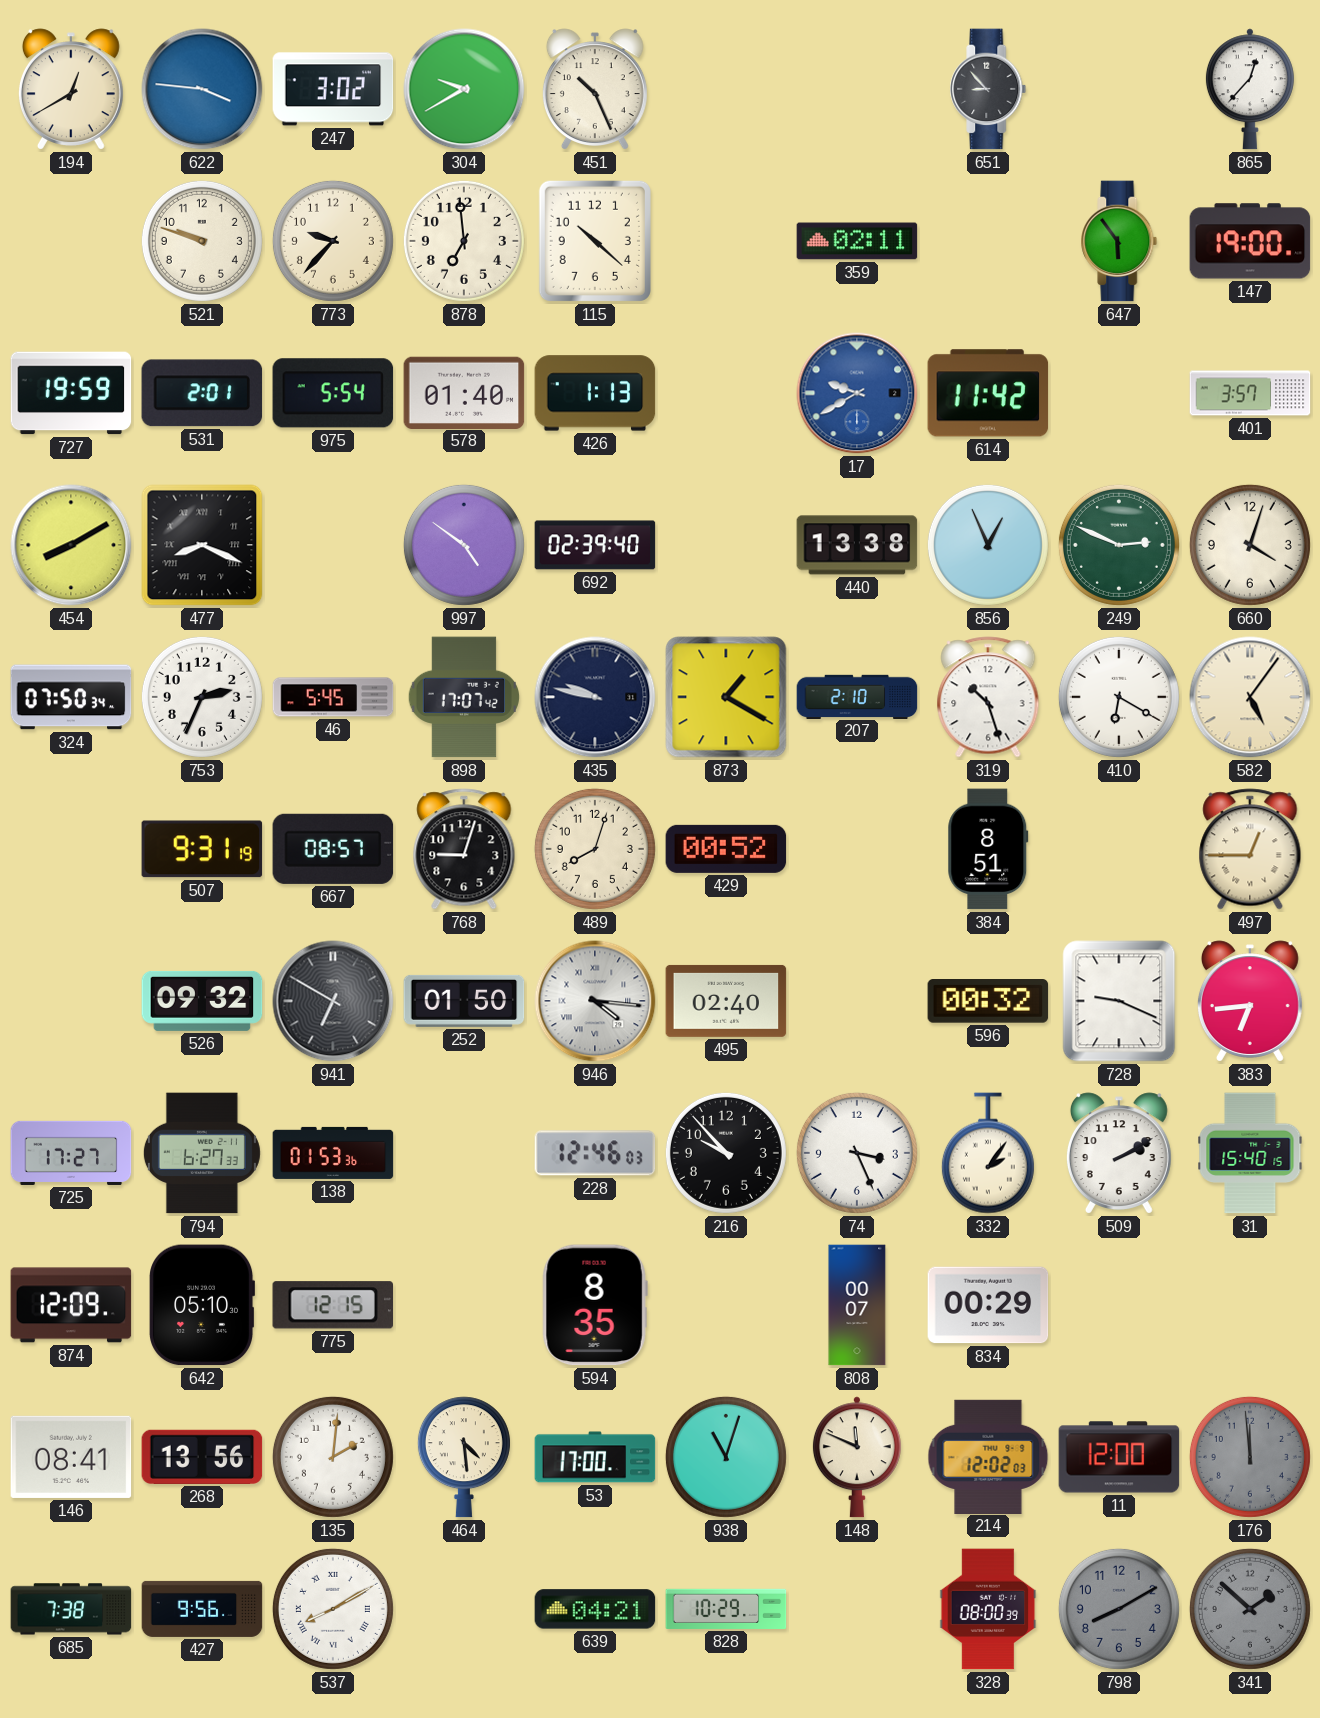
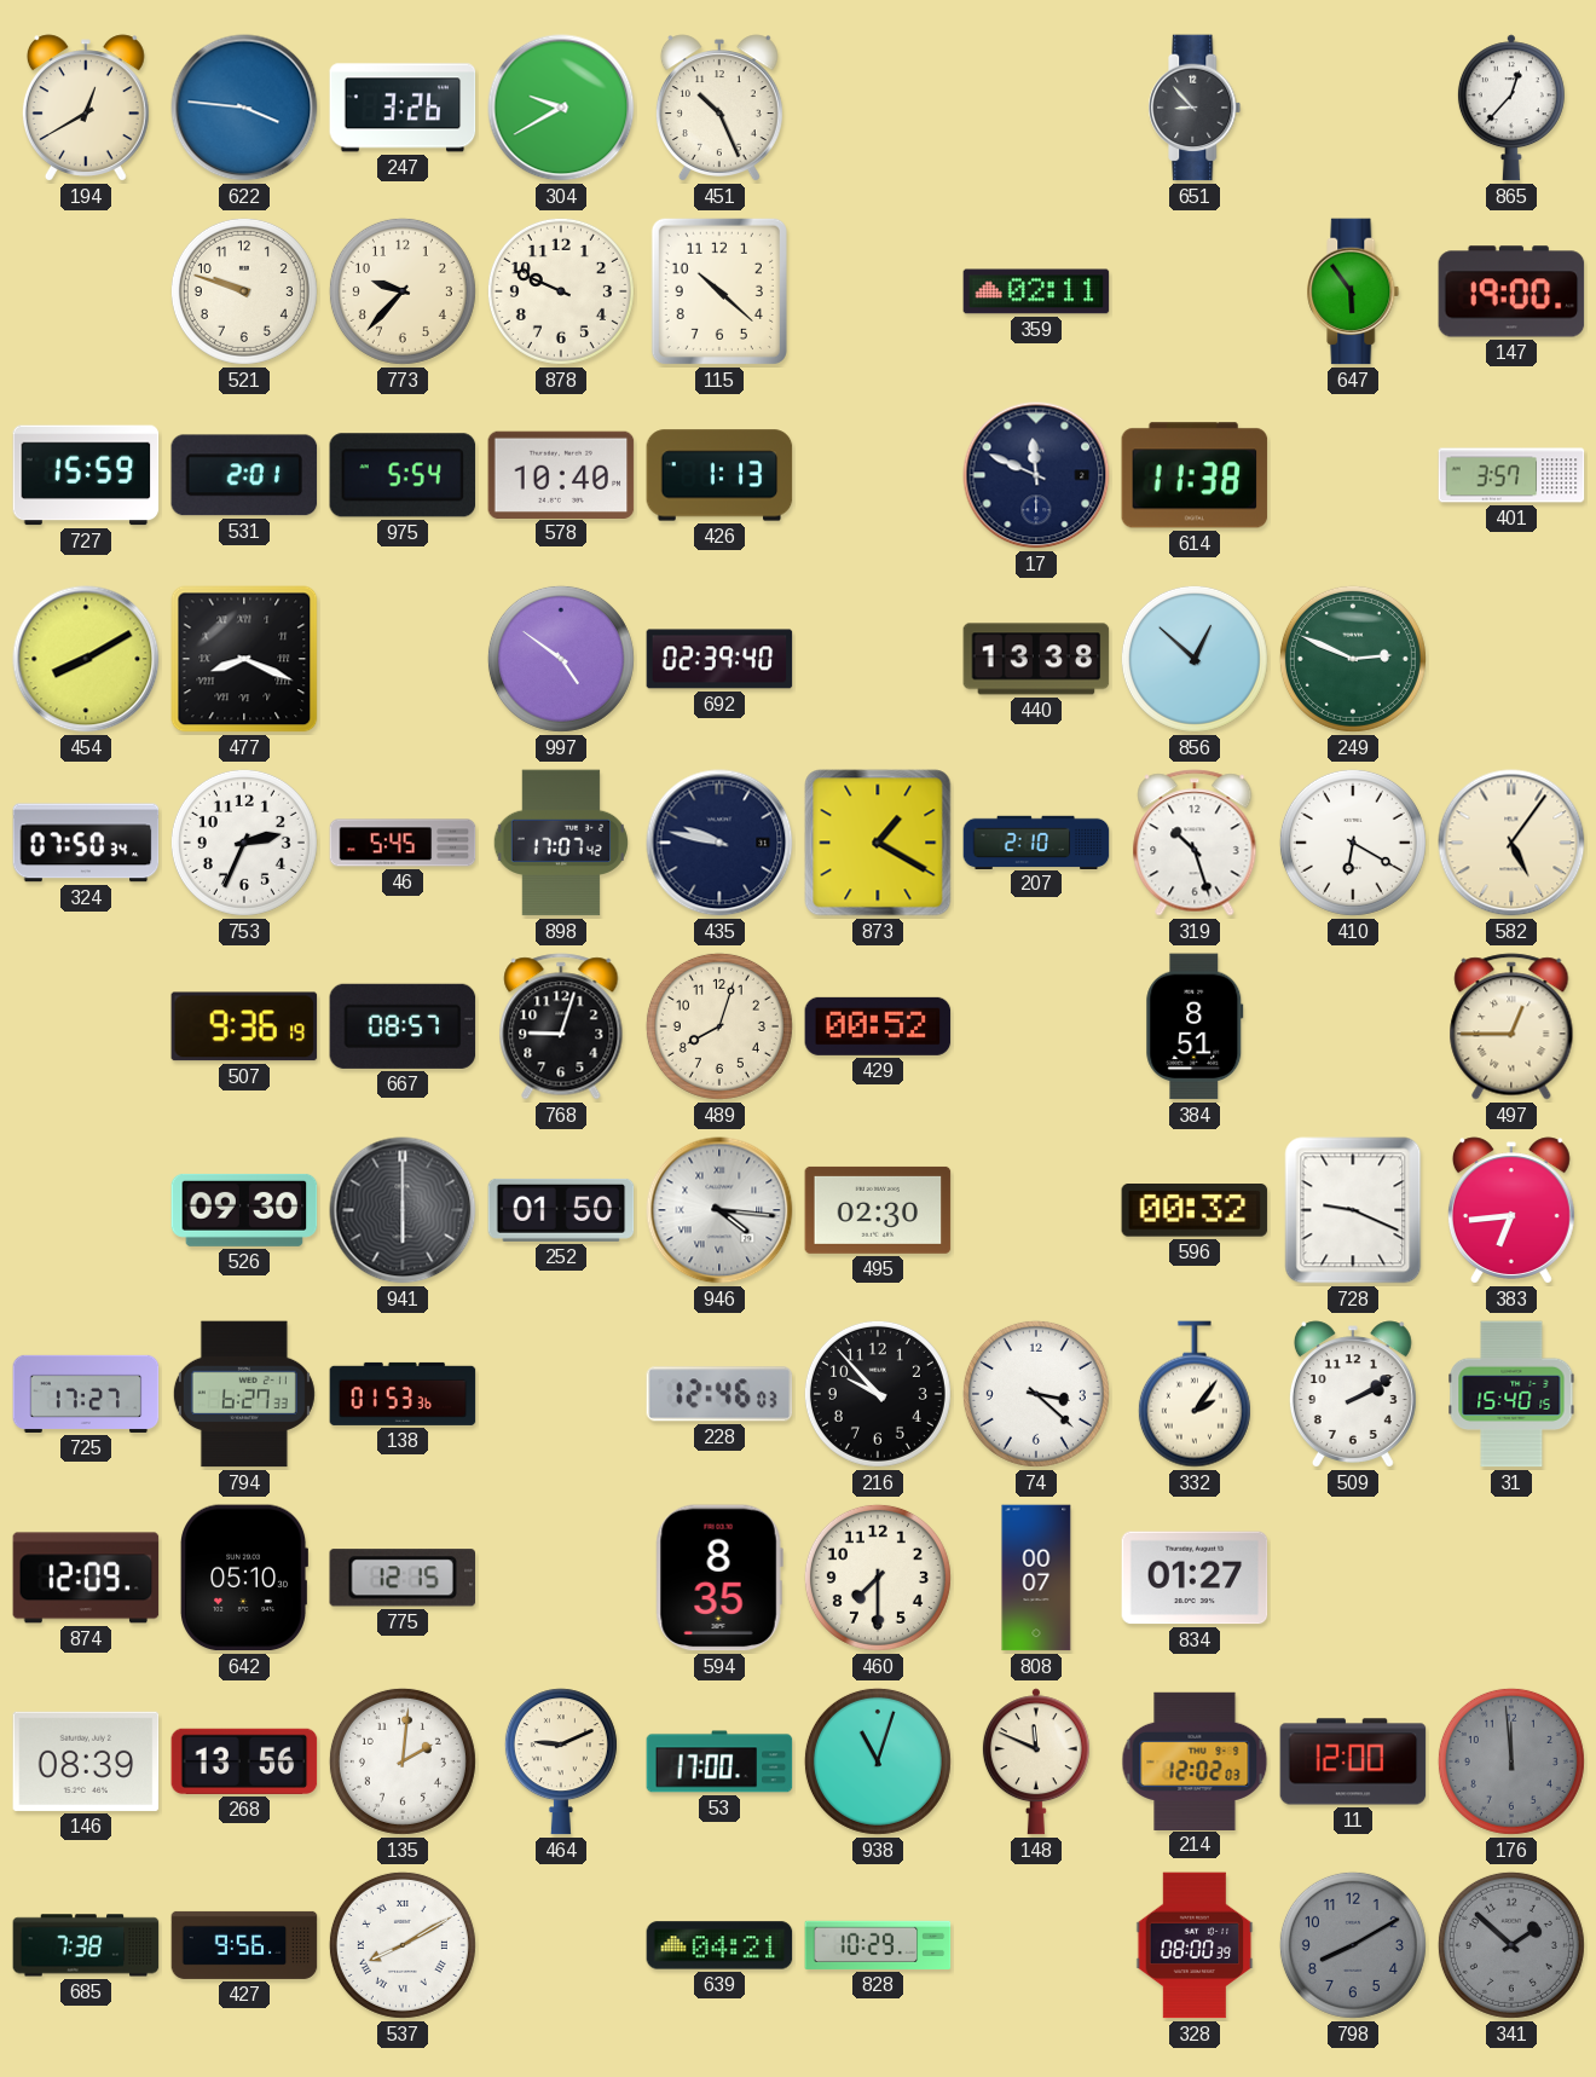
247: 3:02 -> 3:26
878: 6:59 -> 9:49
727: 19:59 -> 15:59
578: 01:40 -> 10:40
17: 9:40 -> 11:49
17 dial: blue -> navy
614: 11:42 -> 11:38
856: 12:56 -> 12:52
660: 4:03 -> none
507: 9:31 -> 9:36
526: 09:32 -> 09:30
941: 6:50 -> 6:00
495: 02:40 -> 02:30
74: 3:26 -> 3:22
460: none -> 7:30
834: 00:29 -> 01:27
146: 08:41 -> 08:39
464: 4:29 -> 9:11
